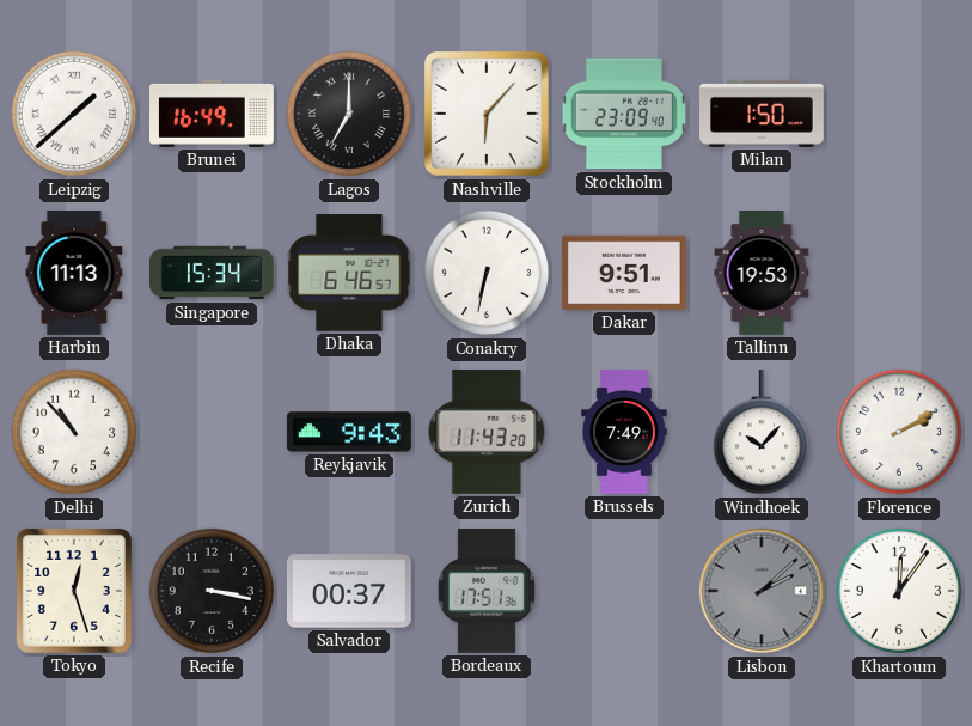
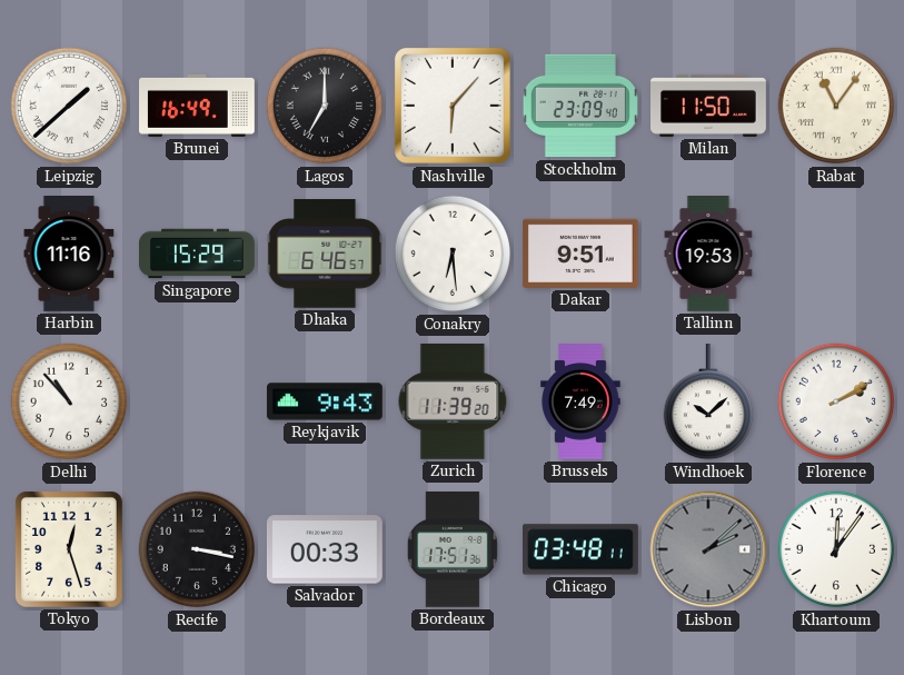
Milan: 1:50 -> 11:50
Rabat: none -> 11:06
Harbin: 11:13 -> 11:16
Singapore: 15:34 -> 15:29
Conakry: 6:32 -> 6:29
Zurich: 11:43 -> 11:39
Windhoek: 10:07 -> 10:08
Salvador: 00:37 -> 00:33
Chicago: none -> 03:48
